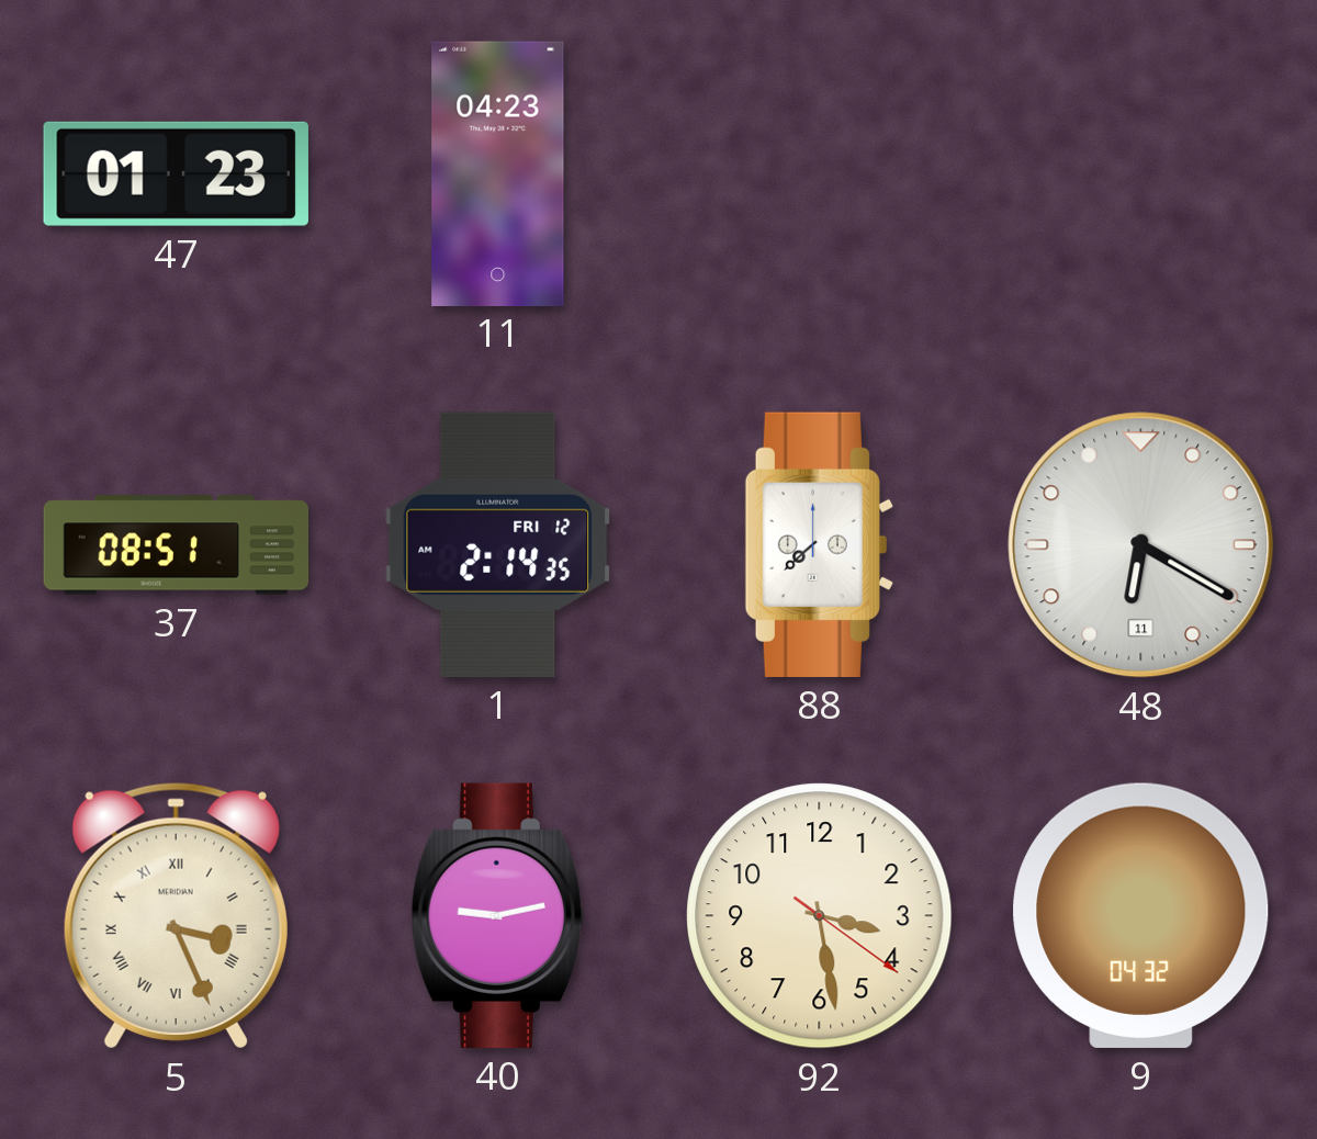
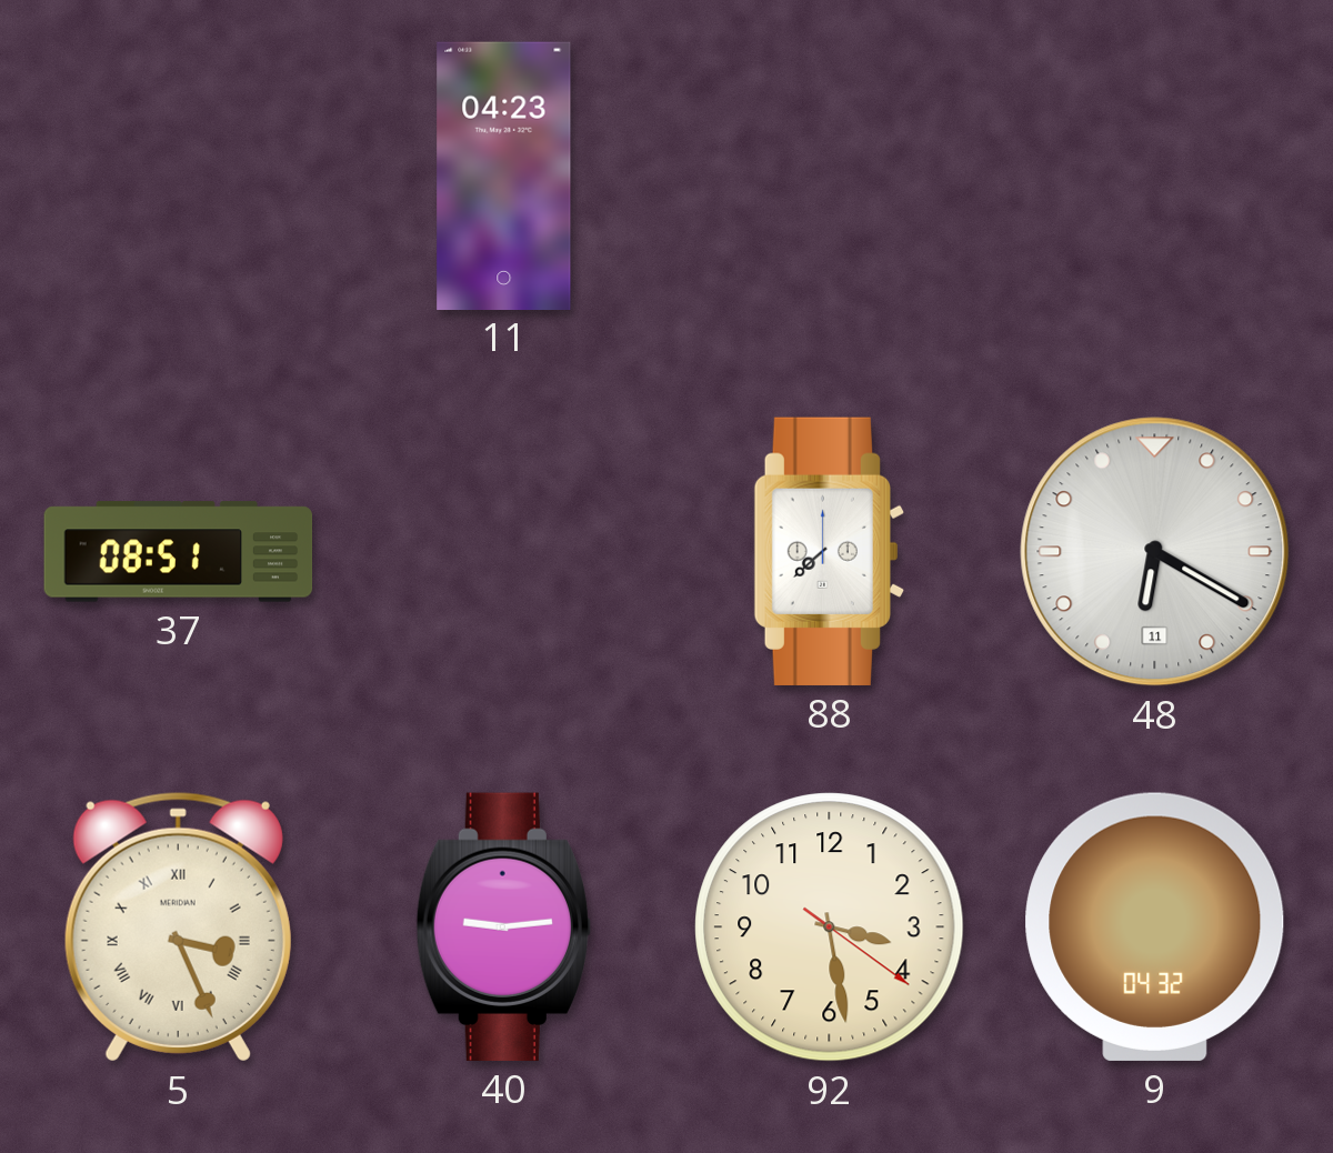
47: 01:23 -> none
1: 2:14 -> none
40: 9:13 -> 9:14
